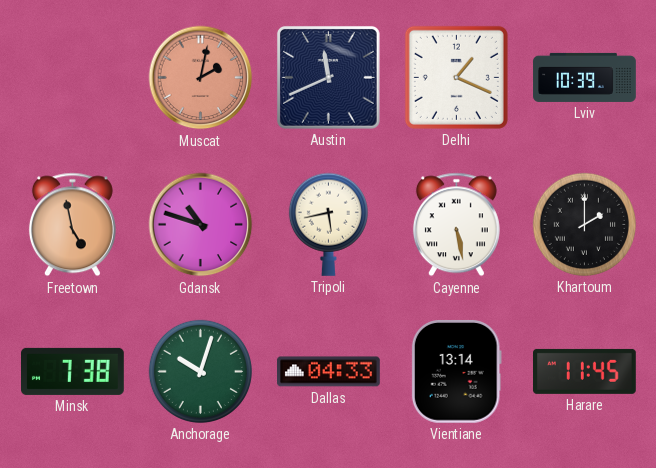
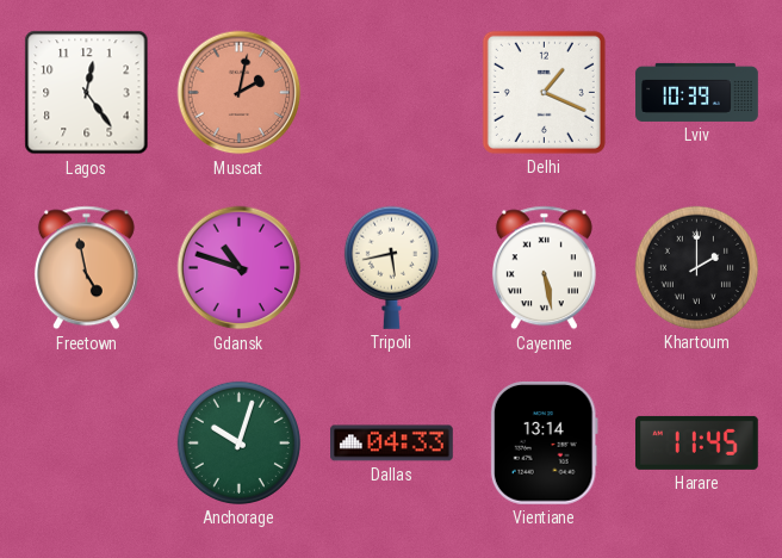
Lagos: none -> 12:24
Austin: 11:41 -> none
Minsk: 7:38 -> none
